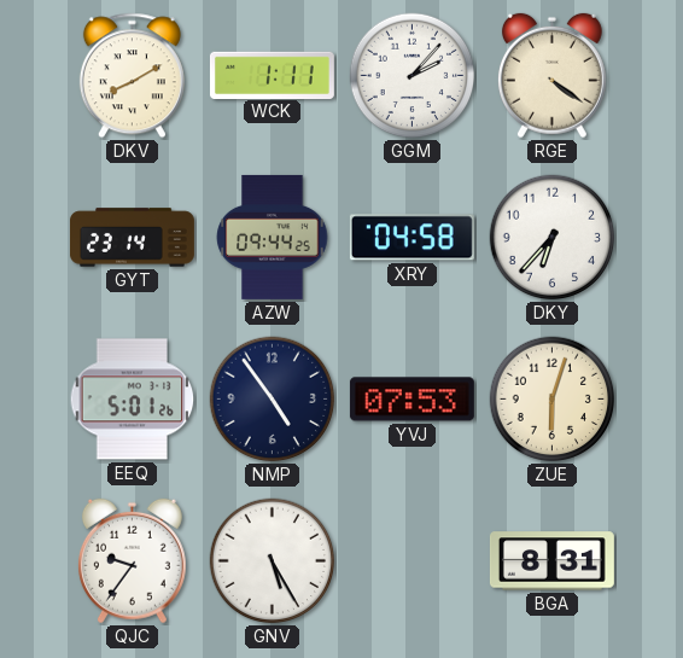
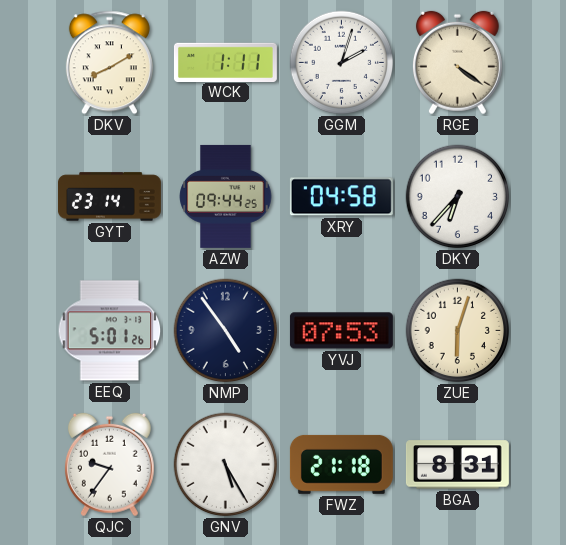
GGM: 2:07 -> 2:03
FWZ: none -> 21:18
